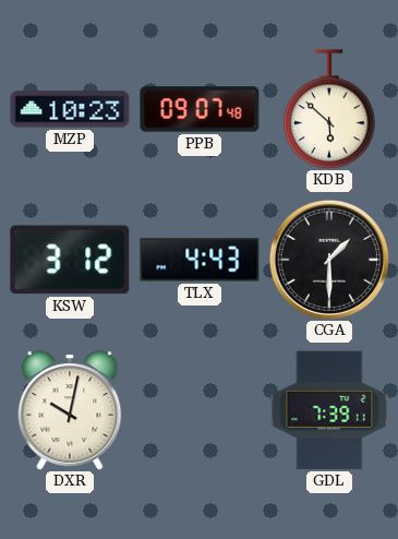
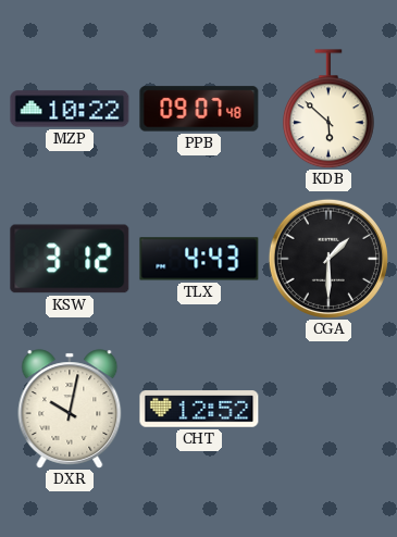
MZP: 10:23 -> 10:22
CHT: none -> 12:52
GDL: 7:39 -> none
